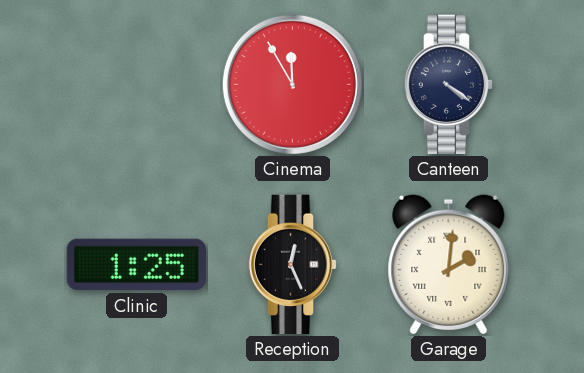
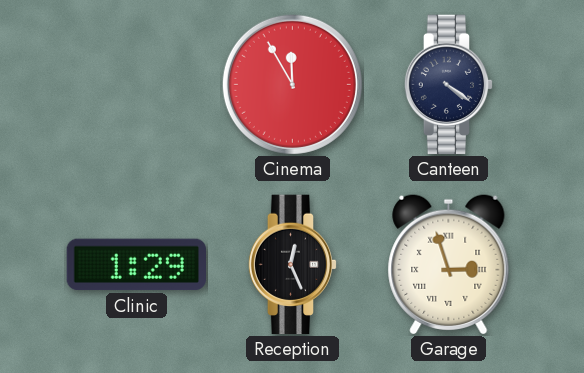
Clinic: 1:25 -> 1:29
Garage: 2:01 -> 2:57
